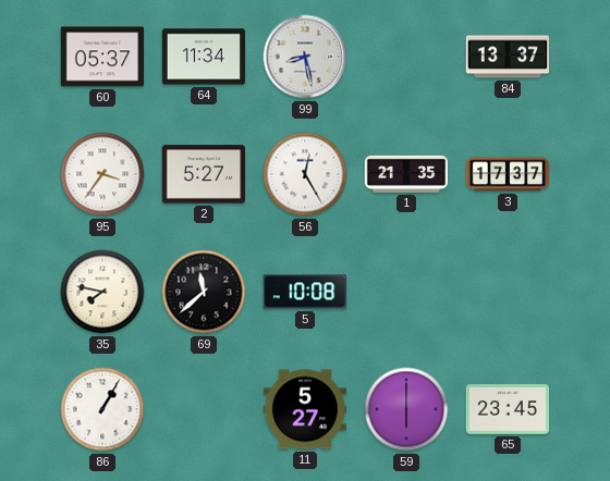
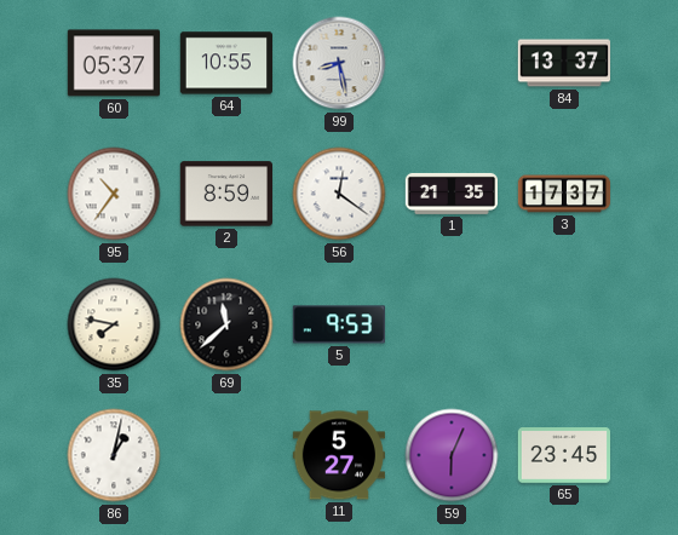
64: 11:34 -> 10:55
95: 3:36 -> 10:36
2: 5:27 -> 8:59
56: 12:25 -> 12:21
5: 10:08 -> 9:53
86: 1:05 -> 1:02
59: 6:00 -> 6:04
